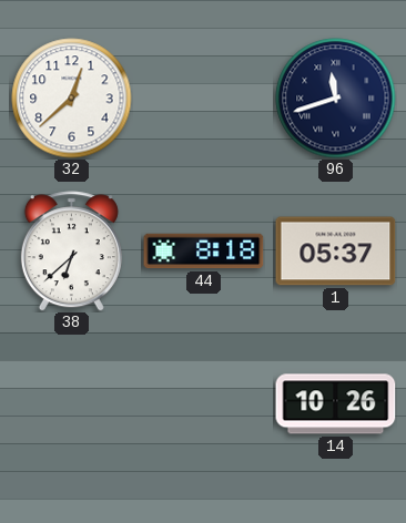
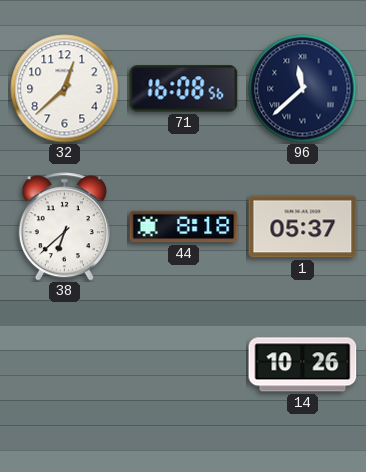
71: none -> 16:08
96: 11:42 -> 11:38
